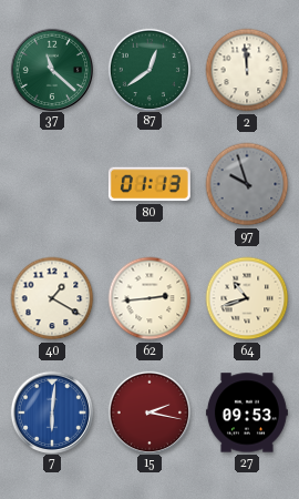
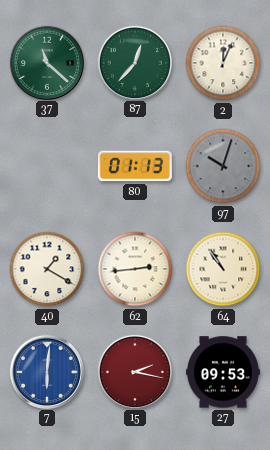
87: 12:39 -> 12:37
2: 11:59 -> 12:04
97: 9:57 -> 10:03
64: 10:42 -> 10:54
